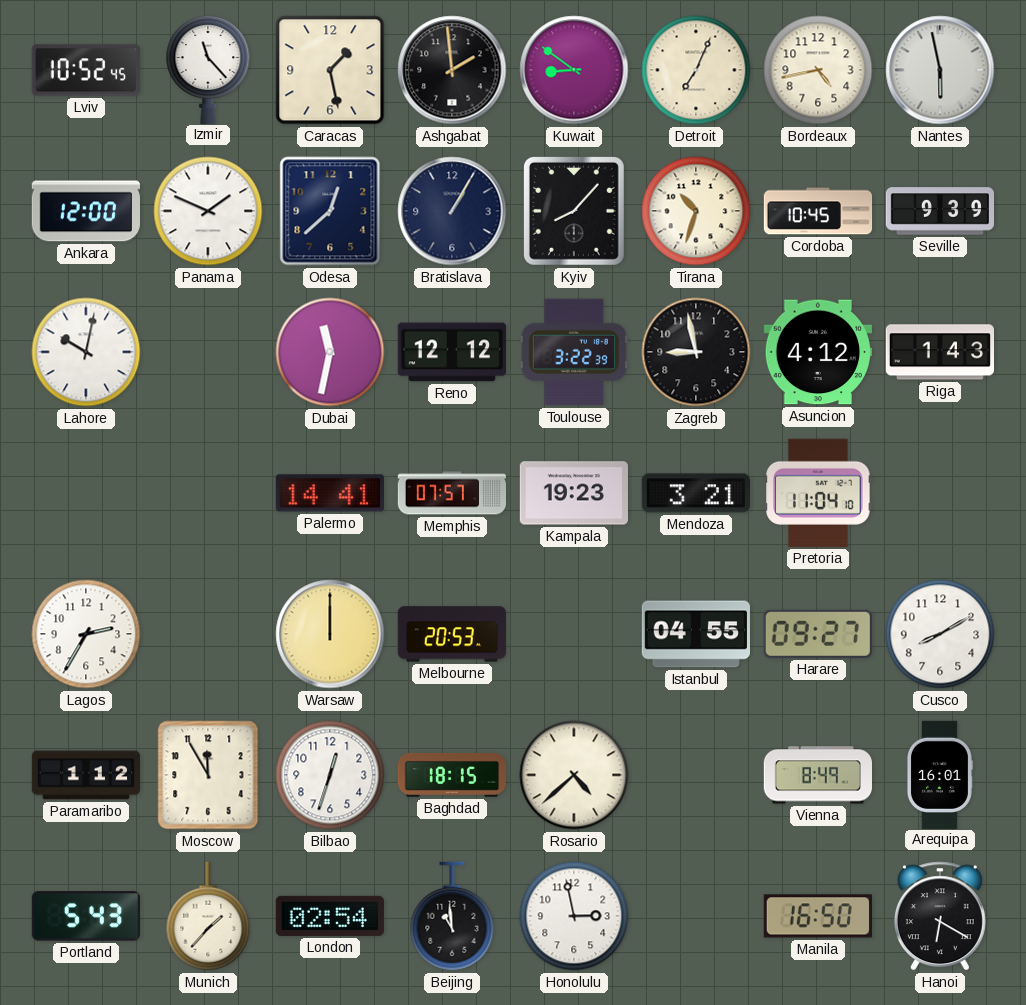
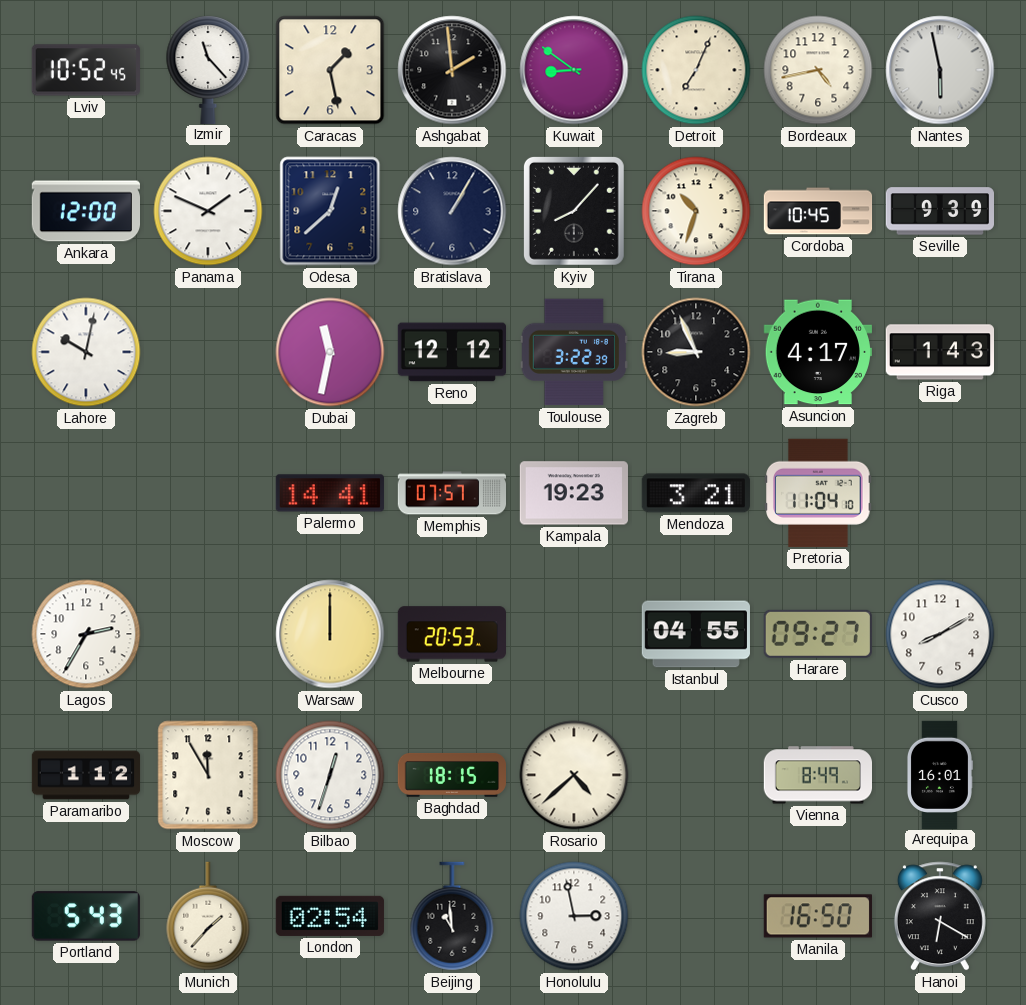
Zagreb: 8:58 -> 8:56
Asuncion: 4:12 -> 4:17
